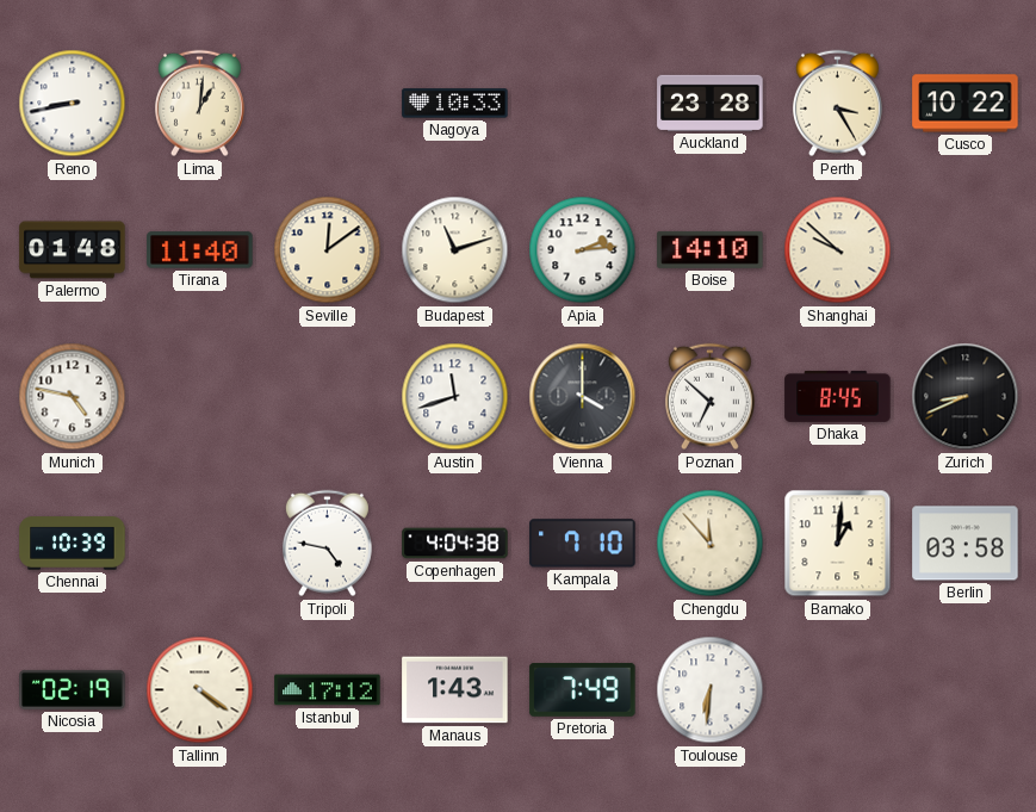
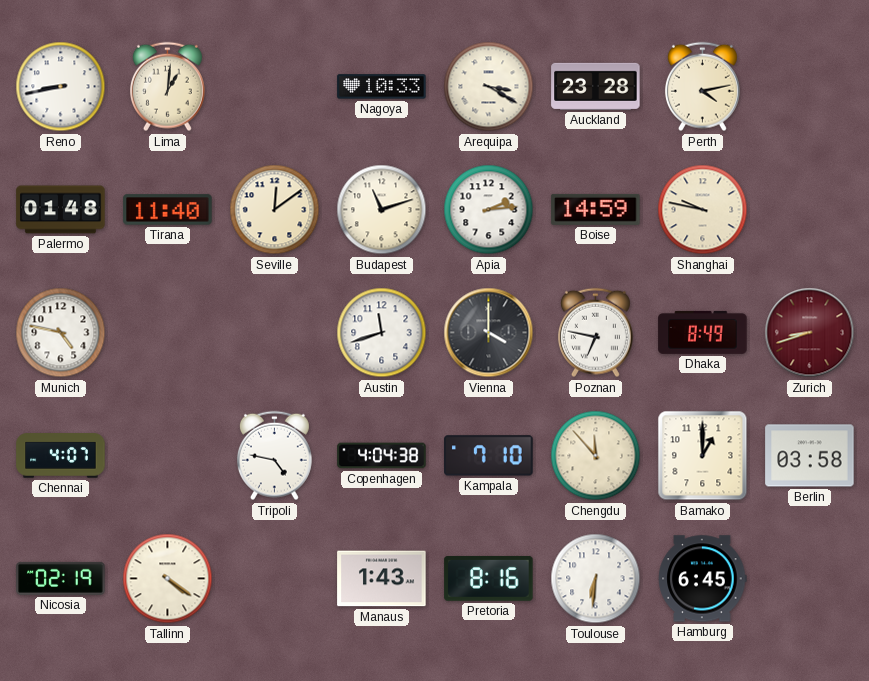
Arequipa: none -> 3:20
Perth: 3:25 -> 4:13
Cusco: 10:22 -> none
Boise: 14:10 -> 14:59
Shanghai: 9:52 -> 9:47
Poznan: 6:52 -> 6:47
Dhaka: 8:45 -> 8:49
Zurich: 8:41 -> 8:42
Zurich dial: black -> burgundy
Chennai: 10:39 -> 4:07
Bamako: 1:01 -> 1:00
Istanbul: 17:12 -> none
Pretoria: 7:49 -> 8:16
Hamburg: none -> 6:45
